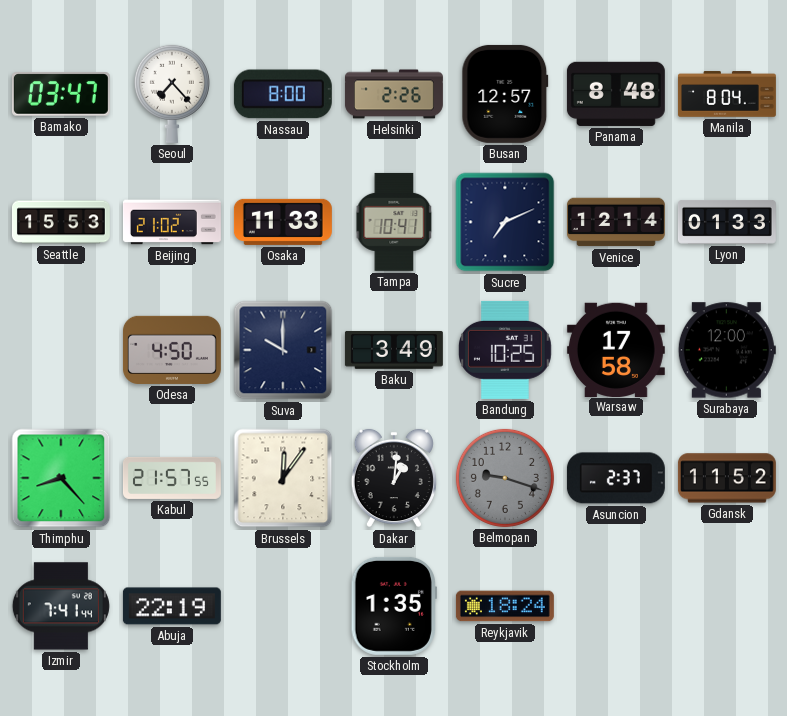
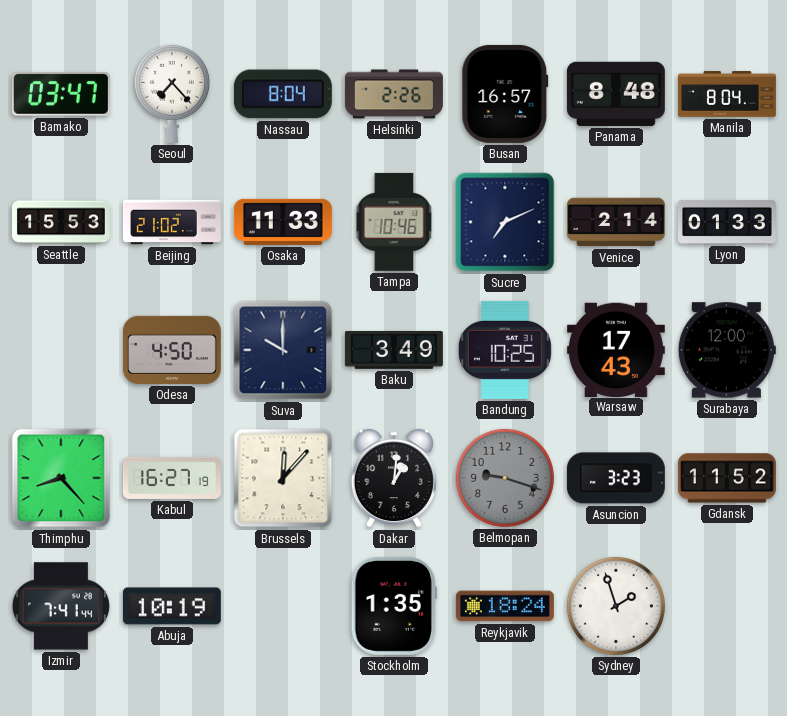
Nassau: 8:00 -> 8:04
Busan: 12:57 -> 16:57
Tampa: 10:41 -> 10:46
Venice: 12:14 -> 2:14
Warsaw: 17:58 -> 17:43
Kabul: 21:57 -> 16:27
Brussels: 12:06 -> 12:07
Asuncion: 2:37 -> 3:23
Abuja: 22:19 -> 10:19
Sydney: none -> 1:57
